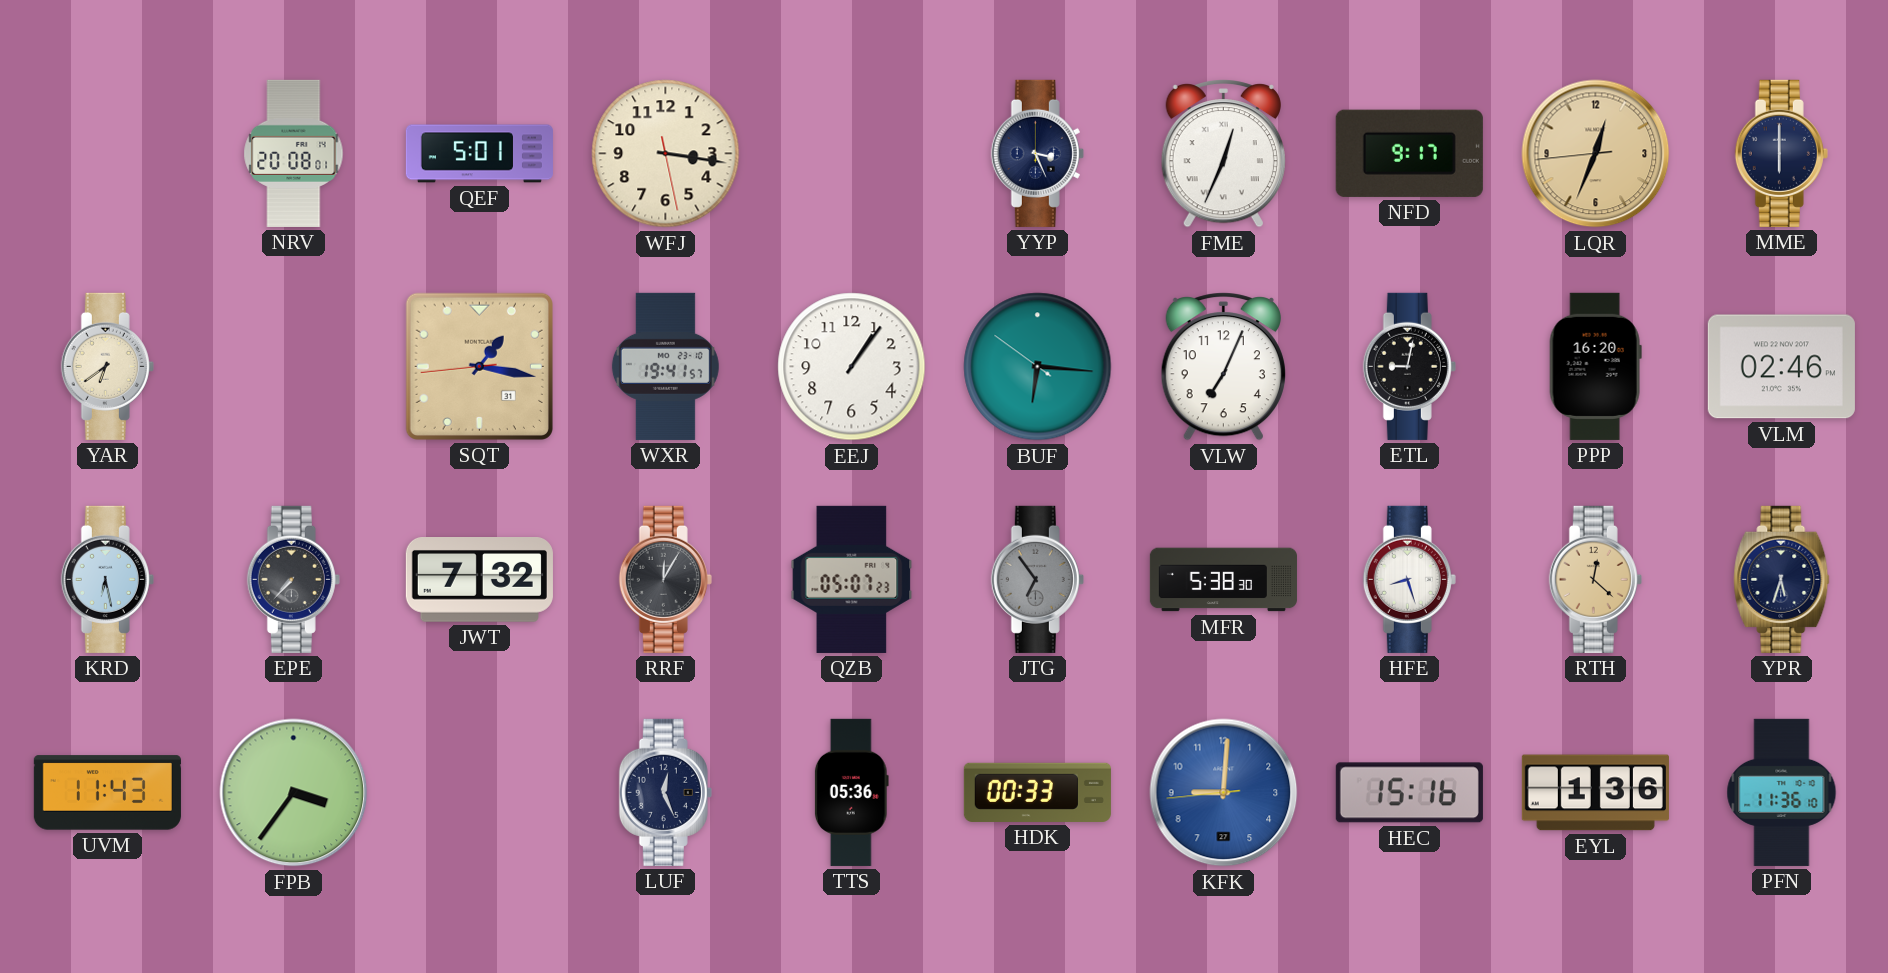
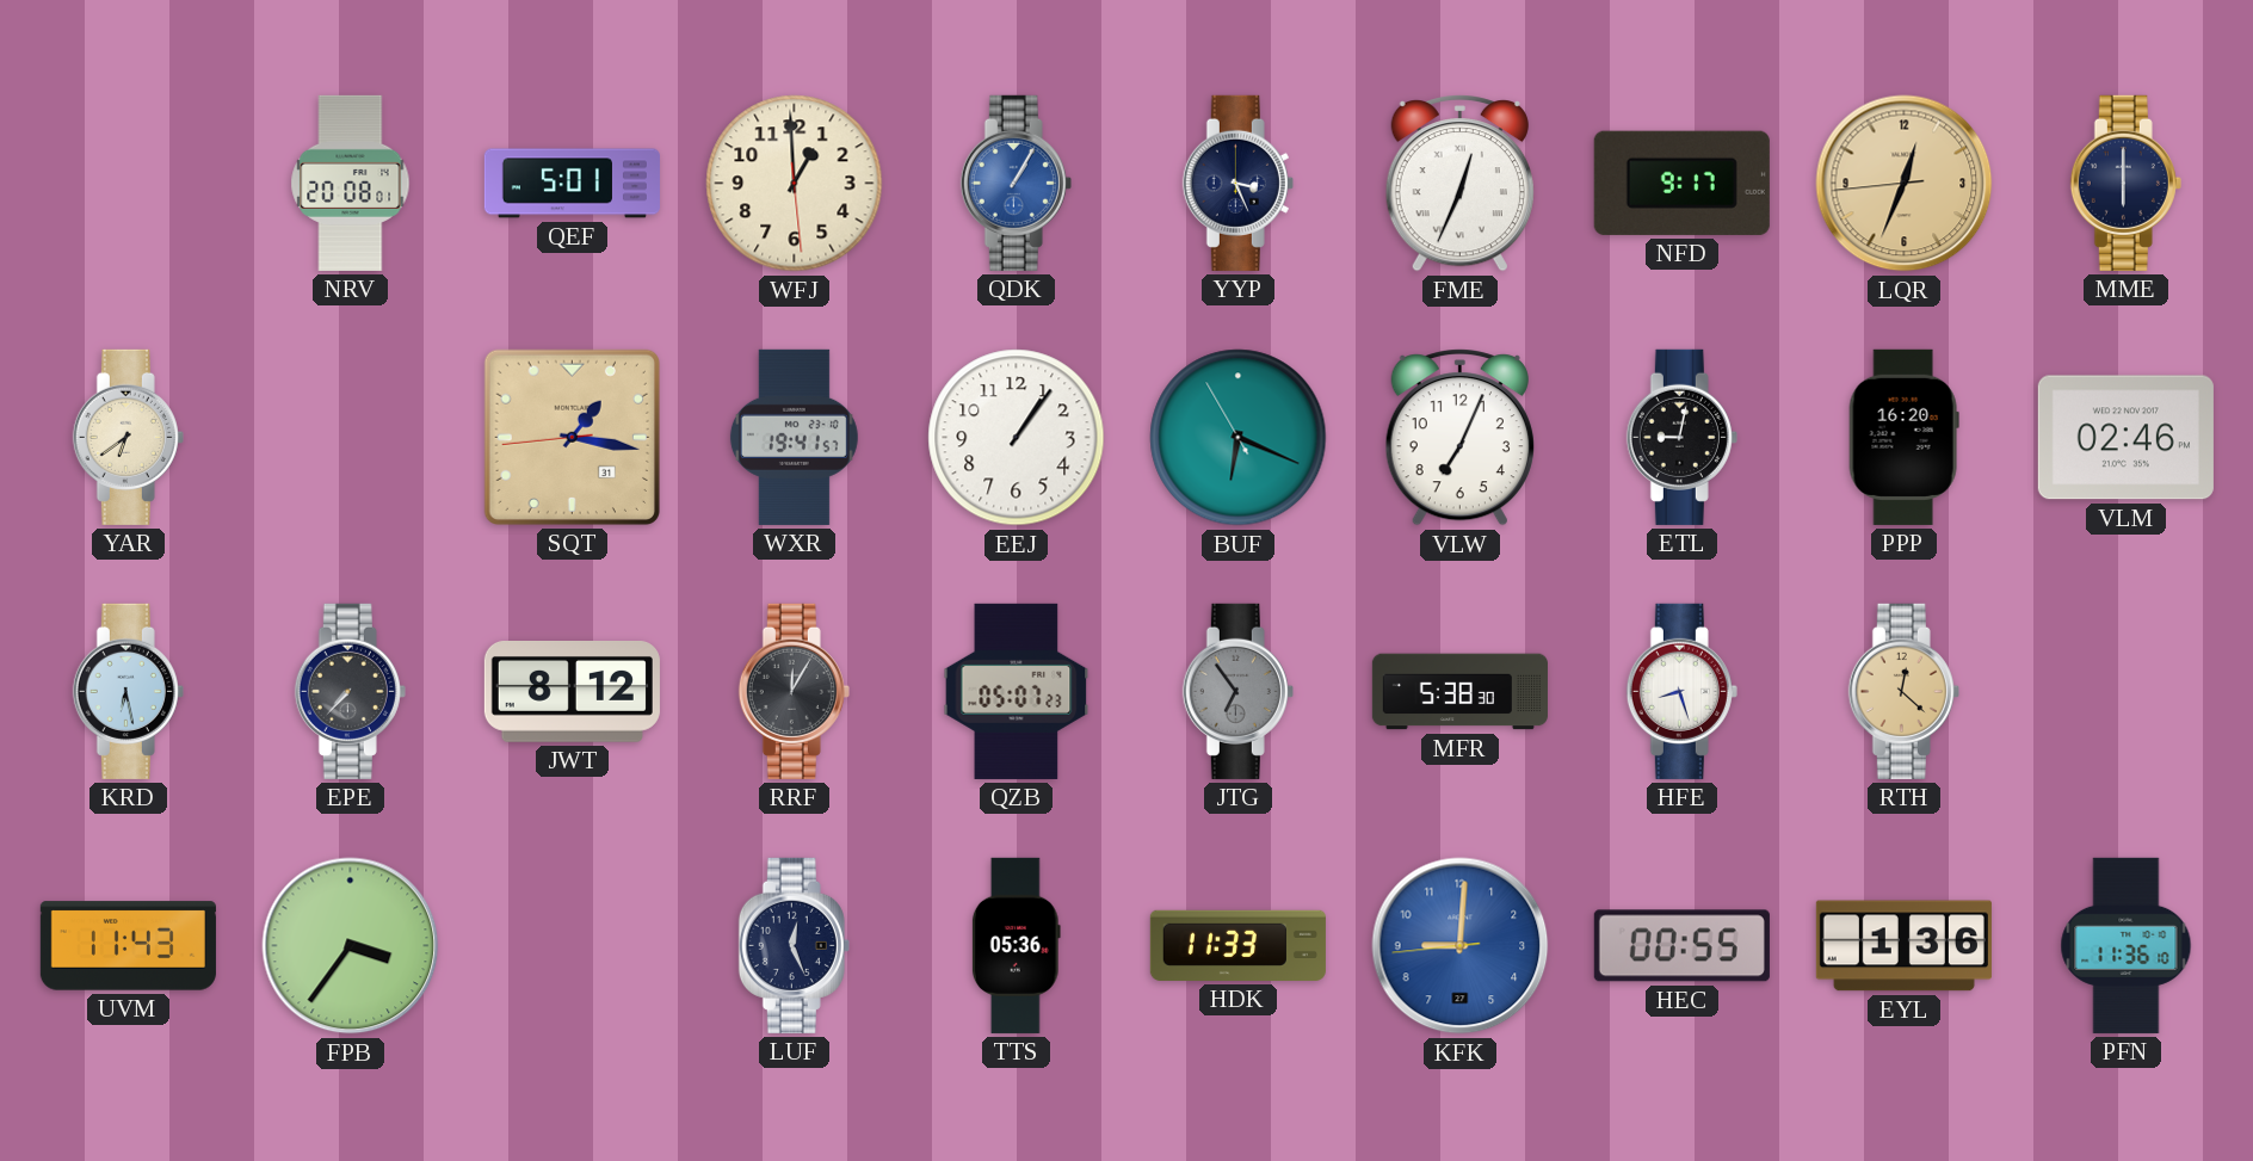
WFJ: 3:16 -> 12:59
QDK: none -> 1:05
BUF: 6:15 -> 6:18
JWT: 7:32 -> 8:12
YPR: 5:33 -> none
HDK: 00:33 -> 11:33
HEC: 15:16 -> 00:55
